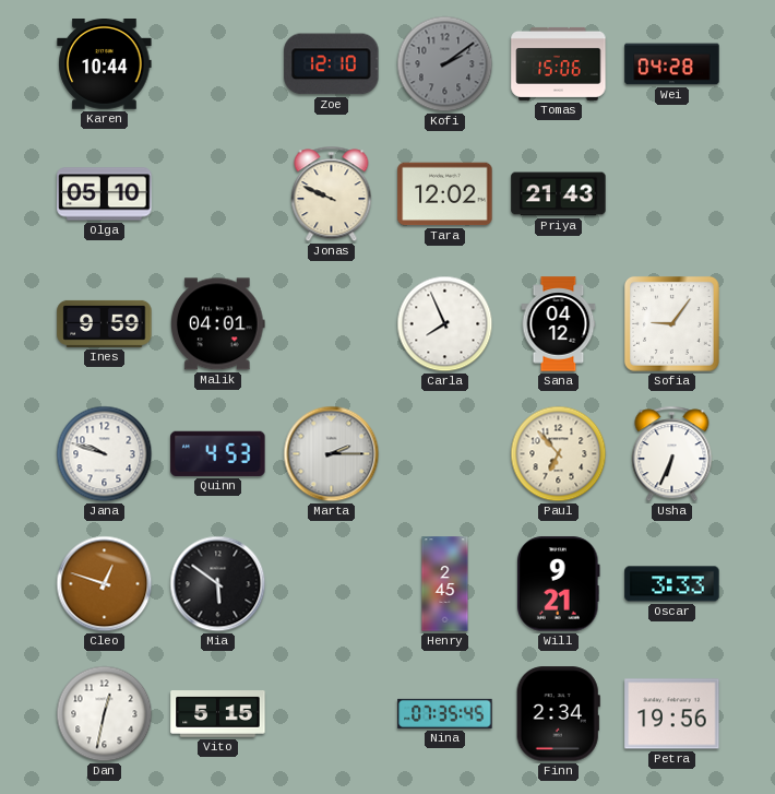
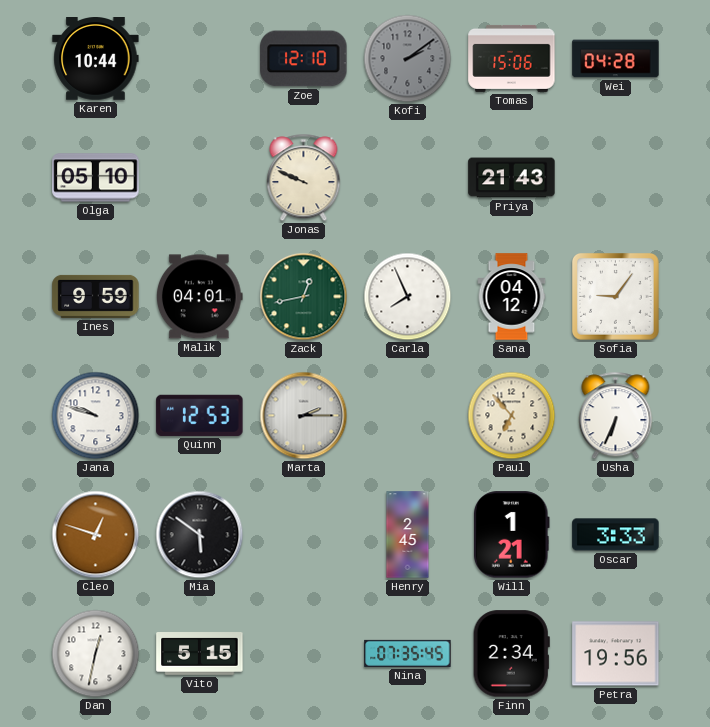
Tara: 12:02 -> none
Zack: none -> 12:43
Quinn: 4:53 -> 12:53
Will: 9:21 -> 1:21
